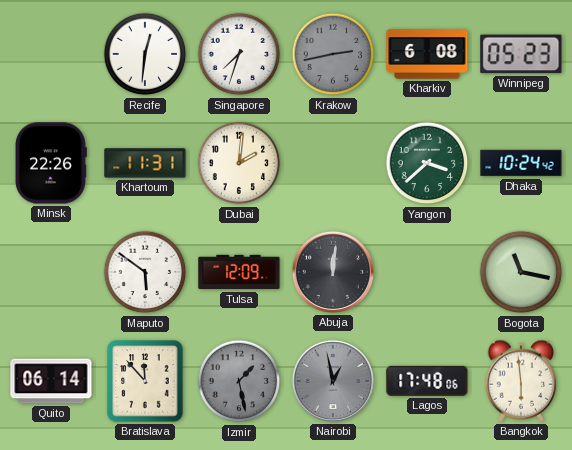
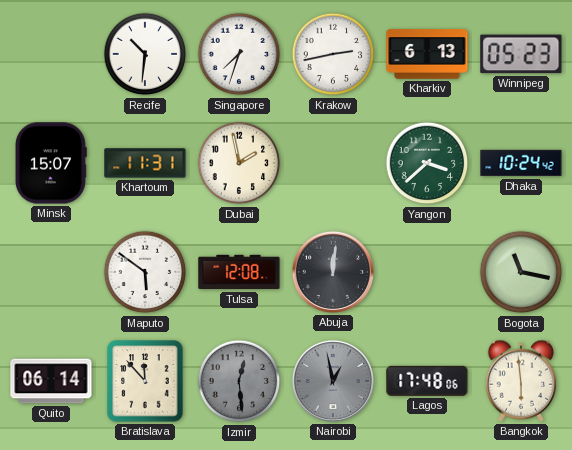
Recife: 12:31 -> 10:31
Krakow dial: grey -> white
Kharkiv: 6:08 -> 6:13
Minsk: 22:26 -> 15:07
Dubai: 2:01 -> 1:58
Tulsa: 12:09 -> 12:08
Izmir: 1:28 -> 12:29
